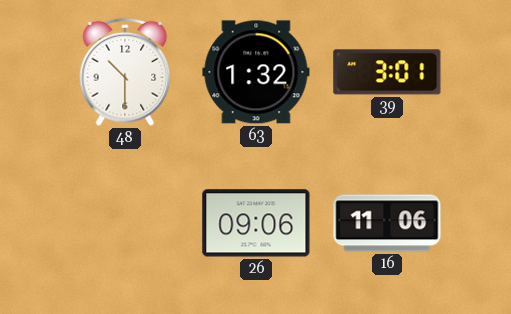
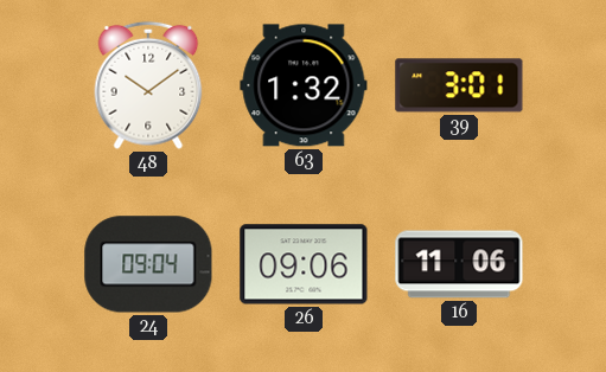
48: 10:30 -> 10:09
24: none -> 09:04
